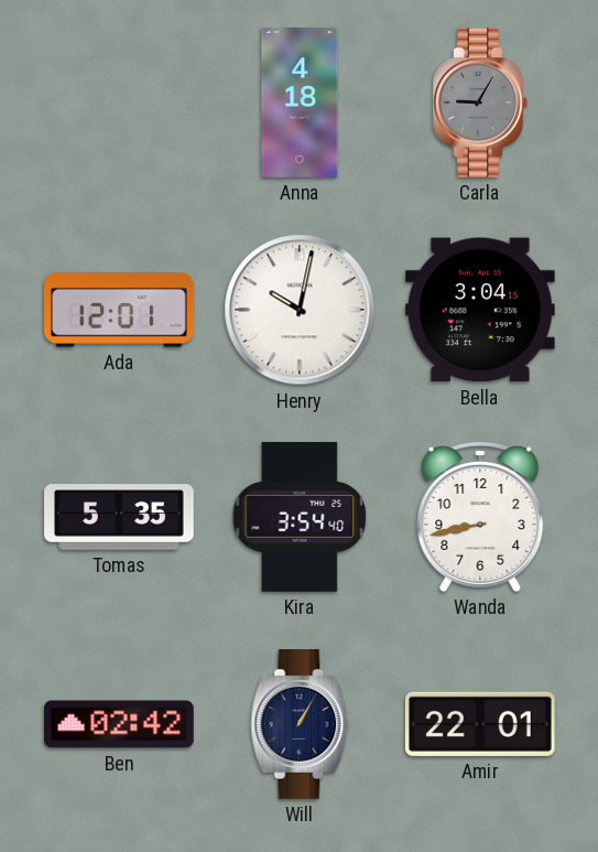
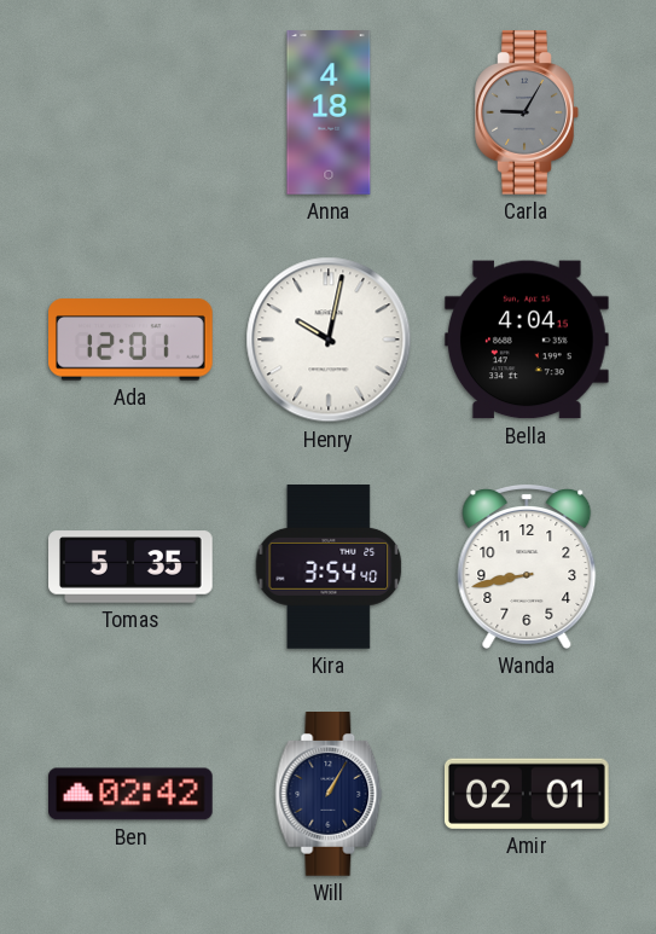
Bella: 3:04 -> 4:04
Amir: 22:01 -> 02:01
